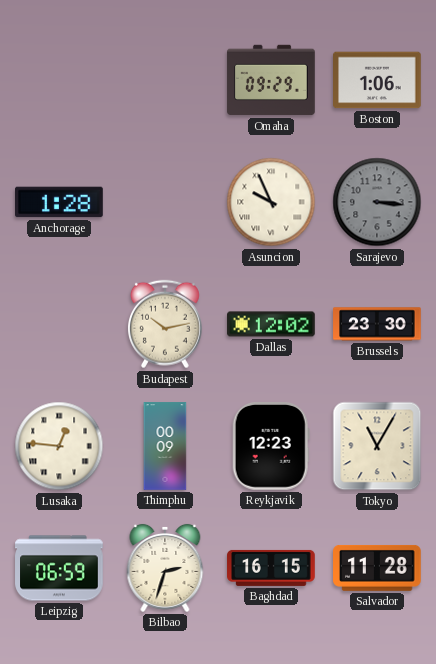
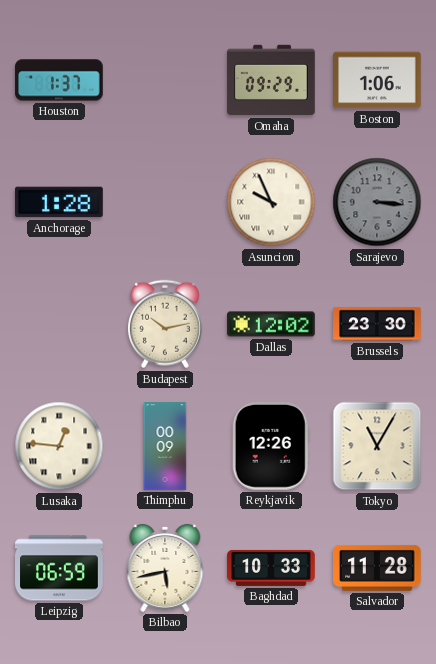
Houston: none -> 1:37
Reykjavik: 12:23 -> 12:26
Bilbao: 2:33 -> 5:43
Baghdad: 16:15 -> 10:33
